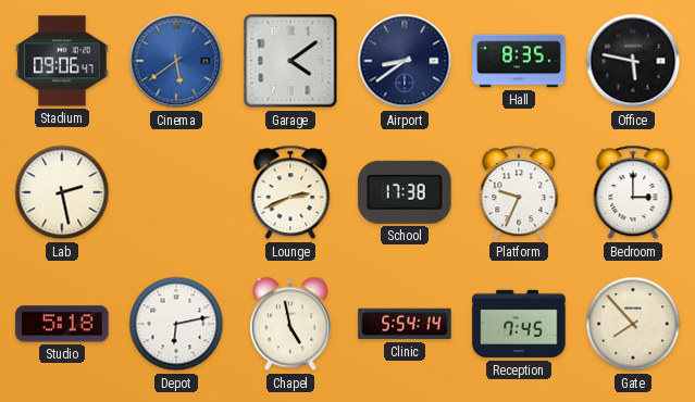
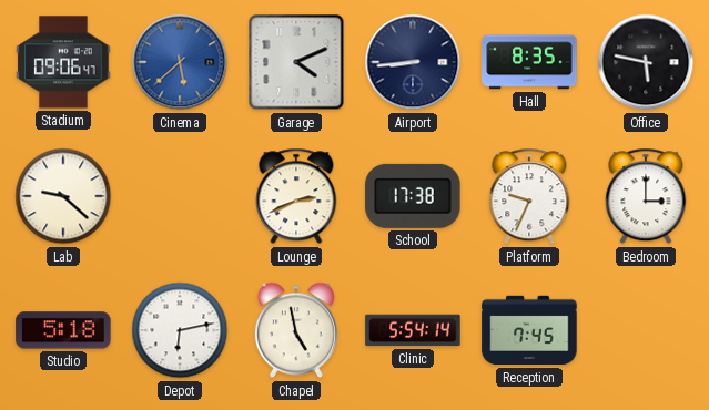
Cinema: 5:39 -> 5:38
Garage: 4:09 -> 4:11
Airport: 8:39 -> 8:44
Lab: 2:28 -> 9:22
Gate: 7:53 -> none
